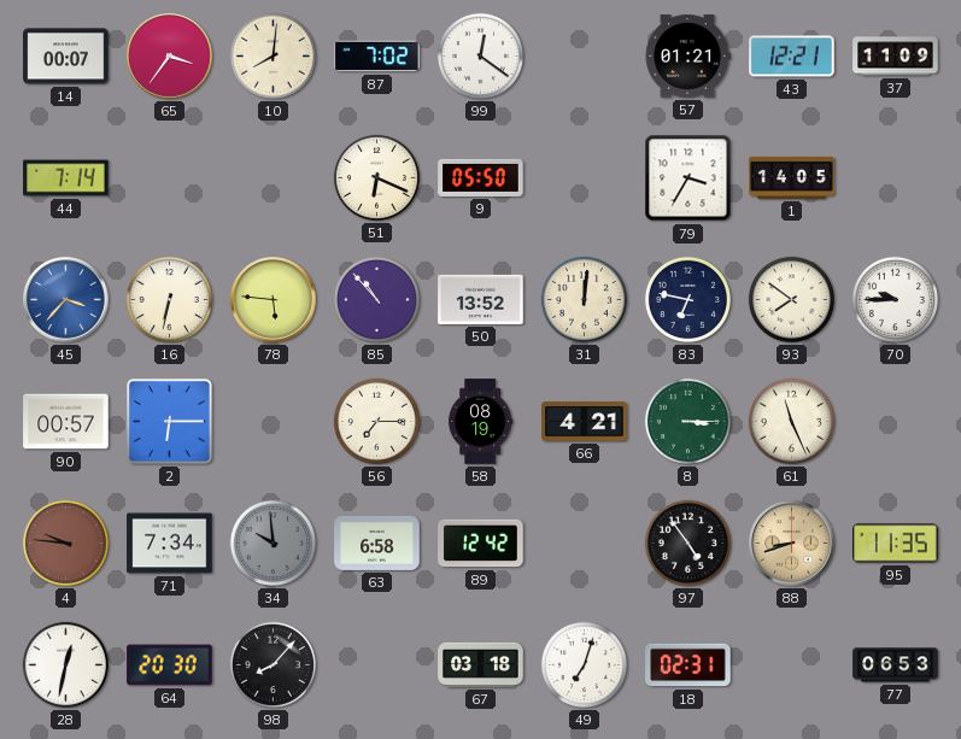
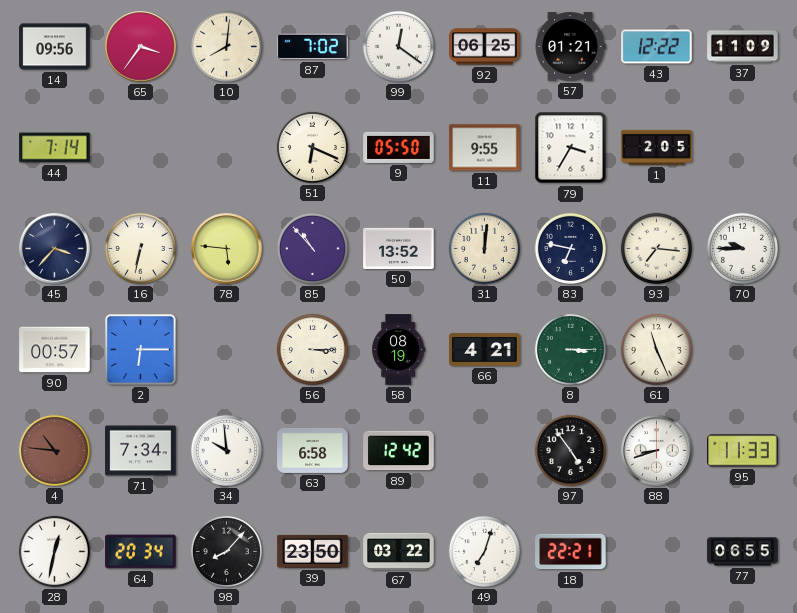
14: 00:07 -> 09:56
92: none -> 06:25
43: 12:21 -> 12:22
11: none -> 9:55
1: 14:05 -> 2:05
45 dial: blue -> navy
93: 7:51 -> 7:16
56: 7:15 -> 3:15
4: 9:46 -> 10:46
34 dial: grey -> white
88 dial: champagne -> white
95: 11:35 -> 11:33
64: 20:30 -> 20:34
39: none -> 23:50
67: 03:18 -> 03:22
18: 02:31 -> 22:21
77: 06:53 -> 06:55
